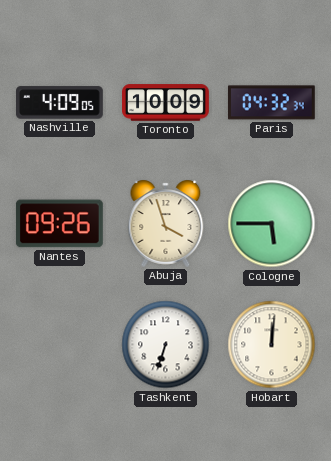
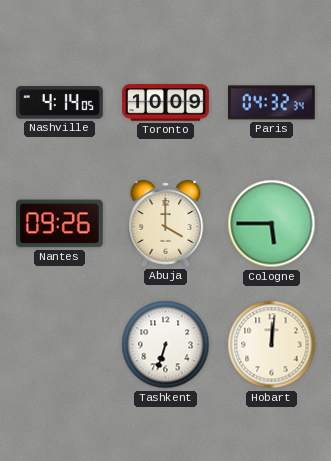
Nashville: 4:09 -> 4:14
Abuja: 3:57 -> 4:00
